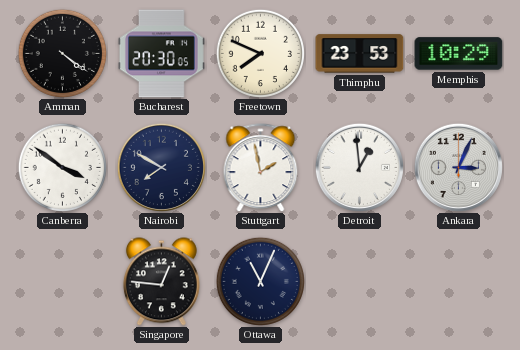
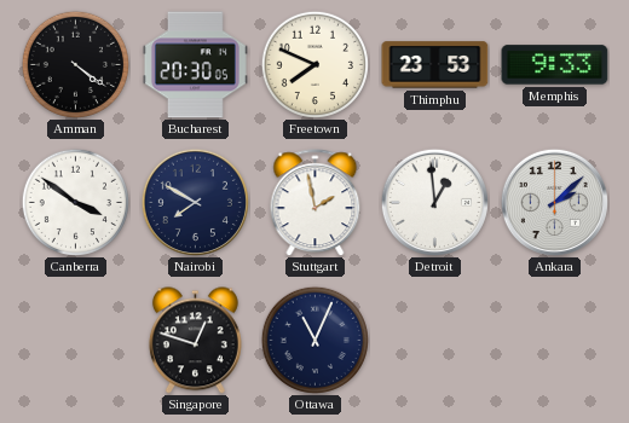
Memphis: 10:29 -> 9:33
Ankara: 3:04 -> 2:08
Singapore: 12:46 -> 12:48
